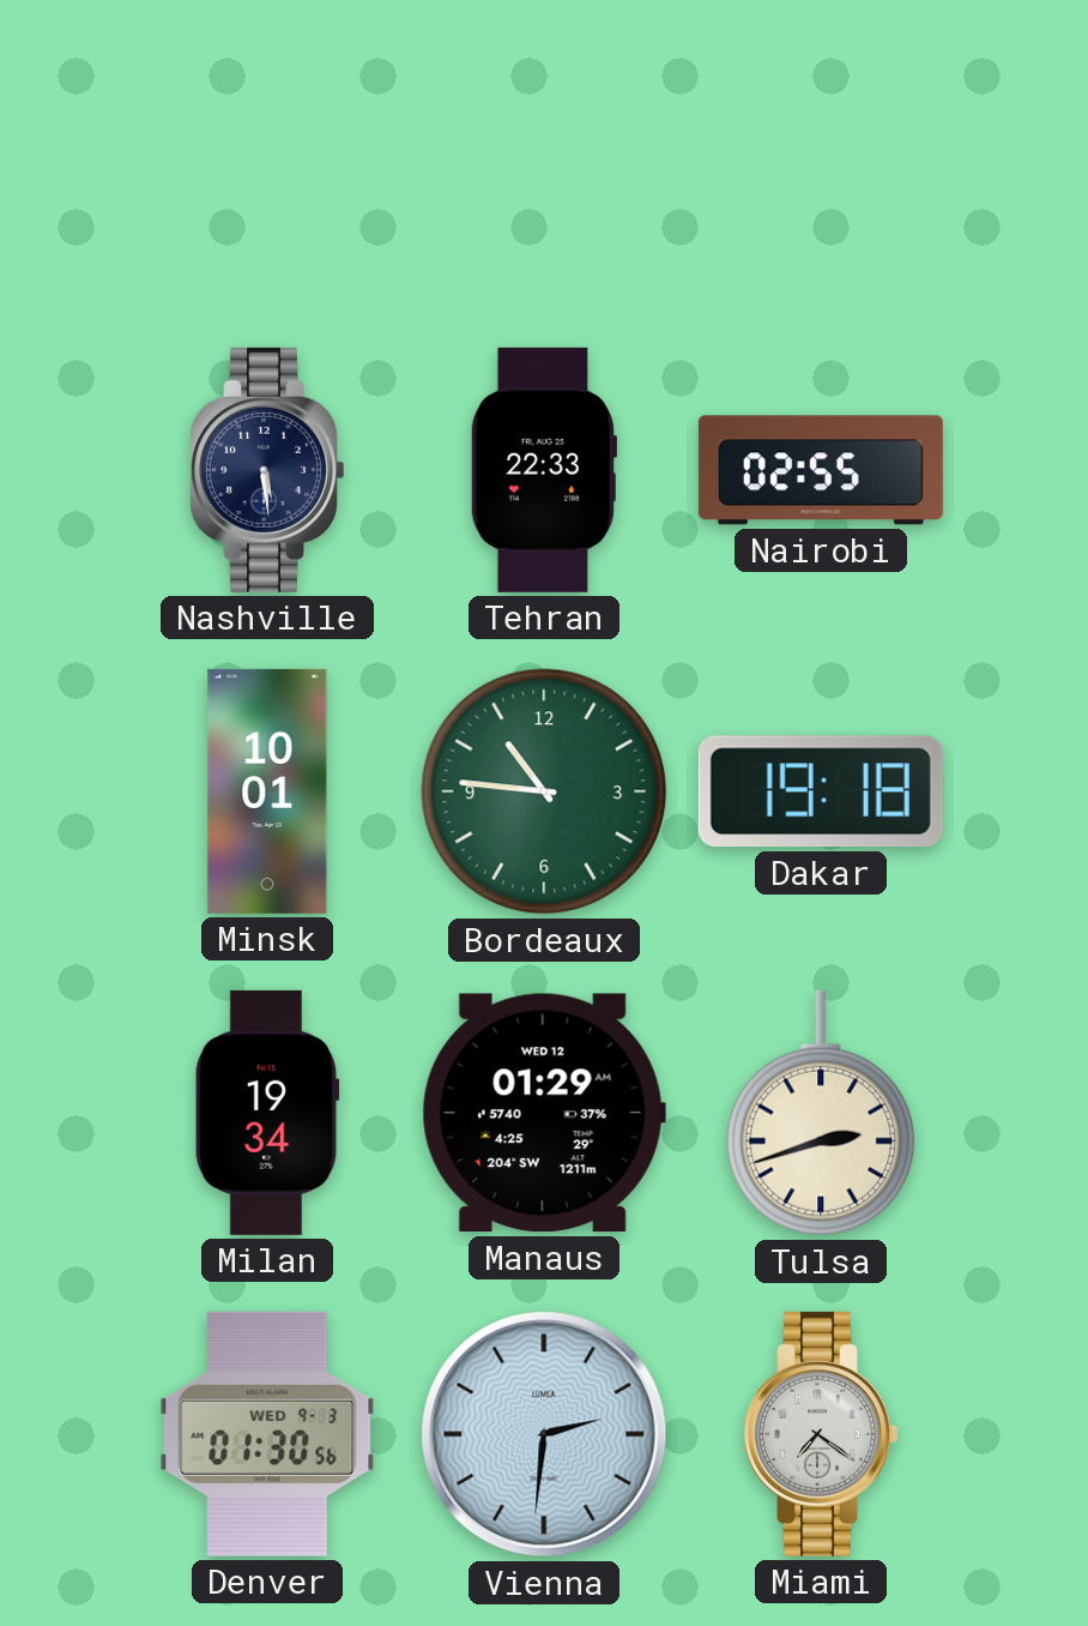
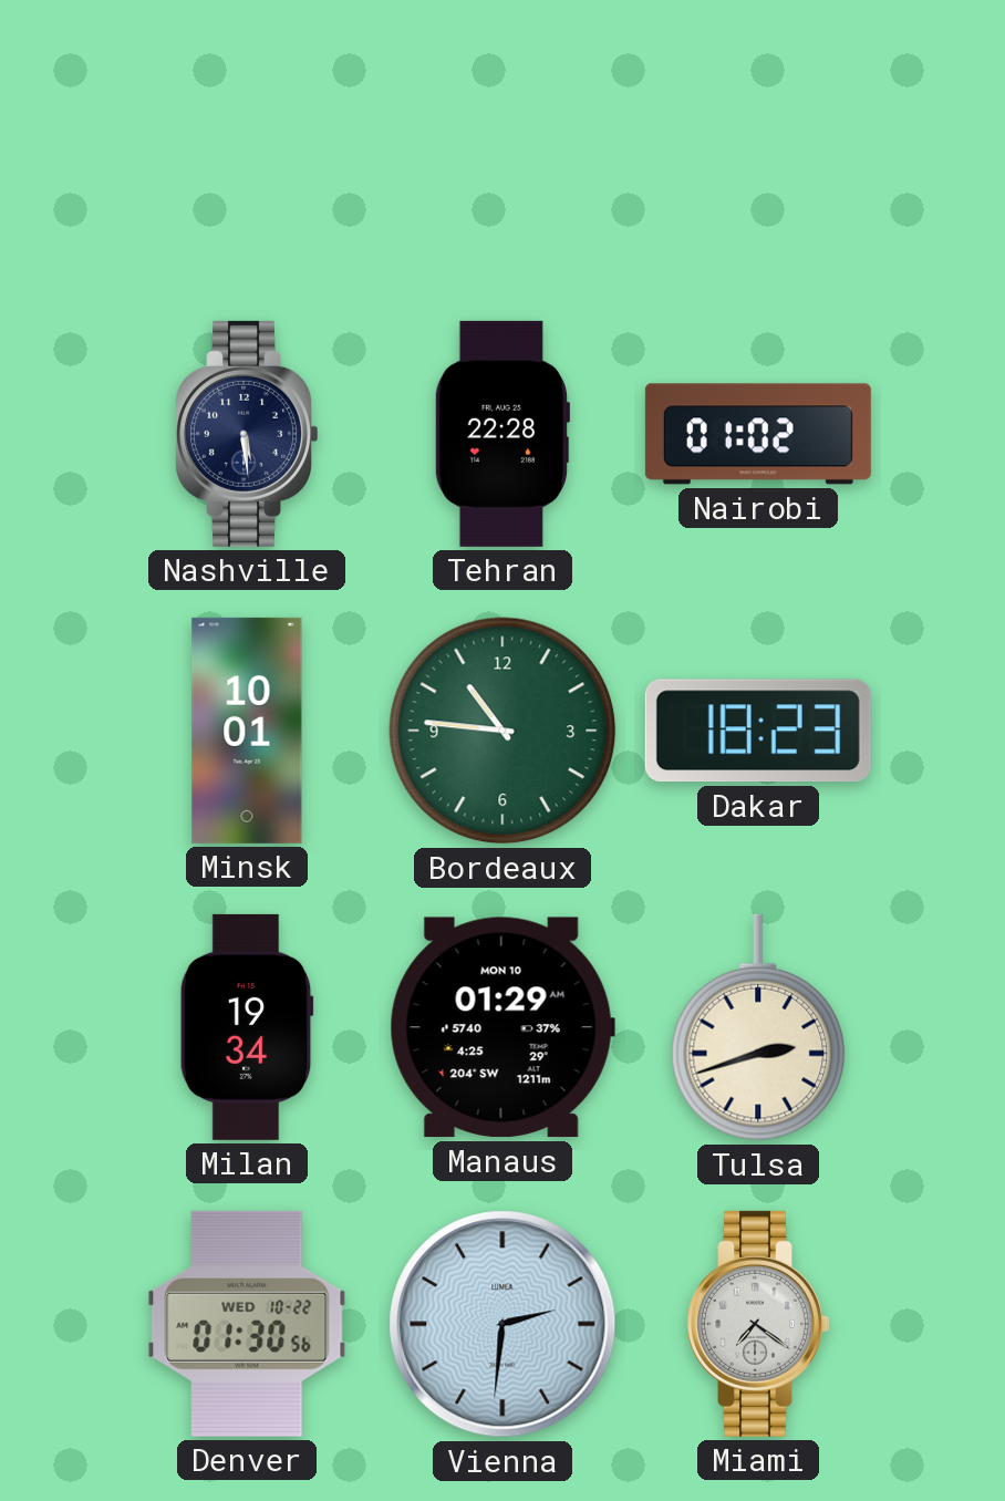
Tehran: 22:33 -> 22:28
Nairobi: 02:55 -> 01:02
Dakar: 19:18 -> 18:23
Manaus date: WED 12 -> MON 10
Denver date: WED 9-3 -> WED 10-22
